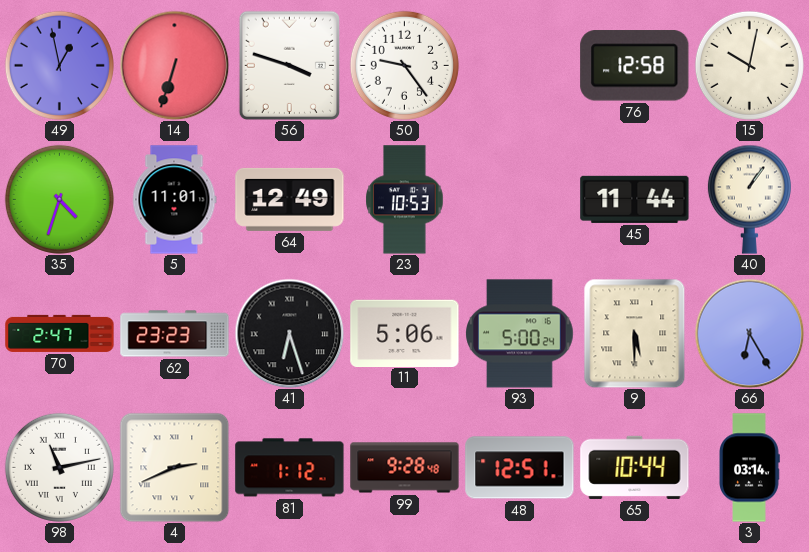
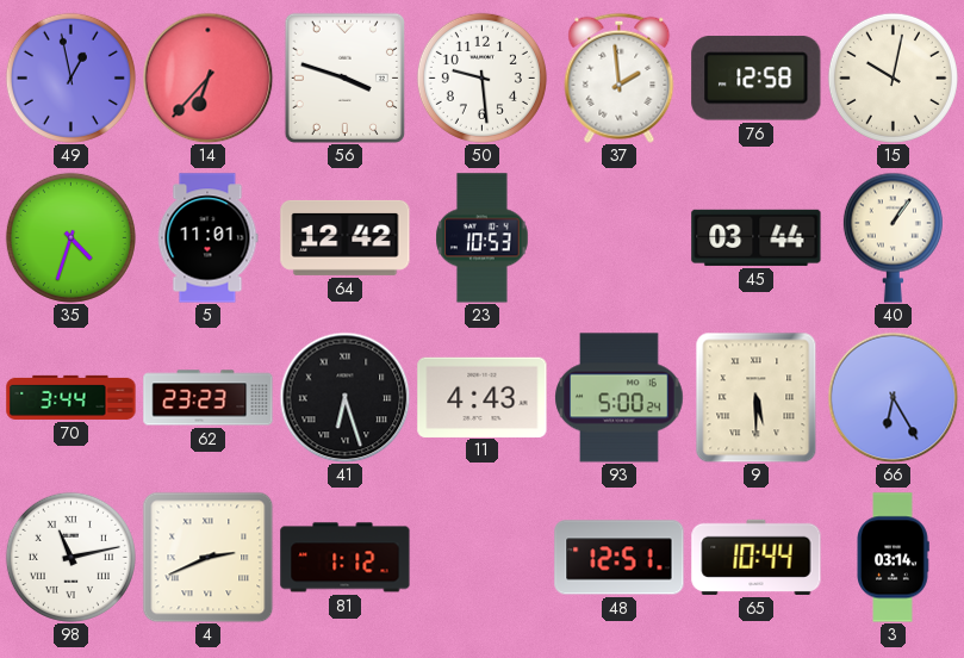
14: 6:33 -> 6:37
50: 9:24 -> 9:29
37: none -> 1:59
64: 12:49 -> 12:42
45: 11:44 -> 03:44
70: 2:47 -> 3:44
11: 5:06 -> 4:43
99: 9:28 -> none
